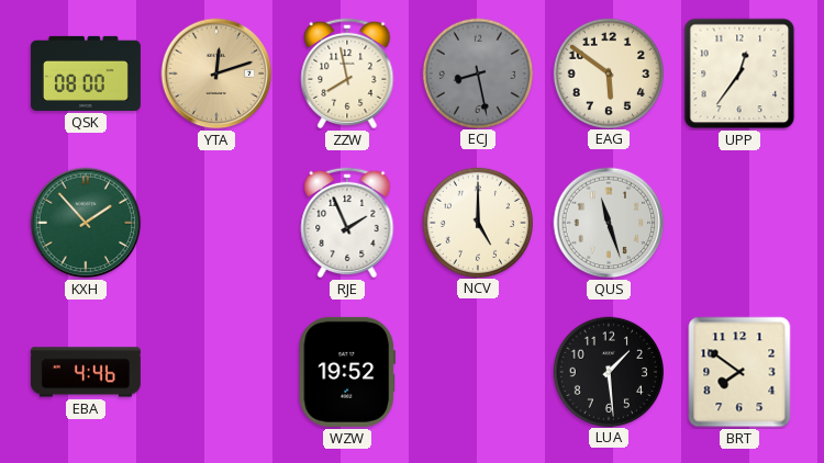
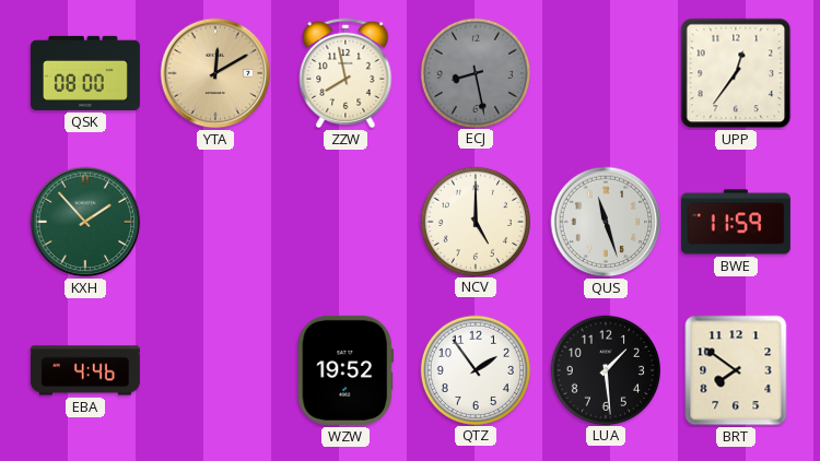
YTA: 12:12 -> 12:10
EAG: 5:51 -> none
RJE: 1:56 -> none
BWE: none -> 11:59
QTZ: none -> 1:54
